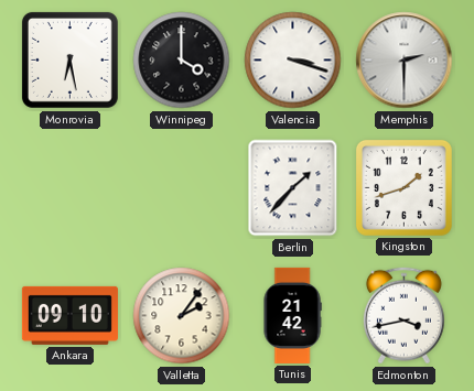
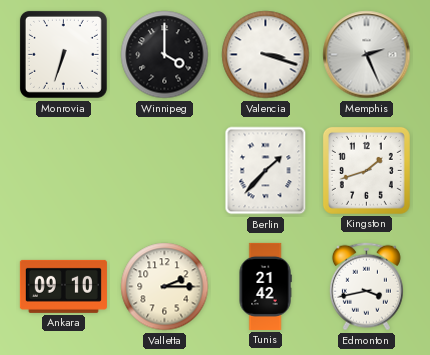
Monrovia: 6:28 -> 6:33
Memphis: 2:30 -> 2:26
Valletta: 2:06 -> 2:15
